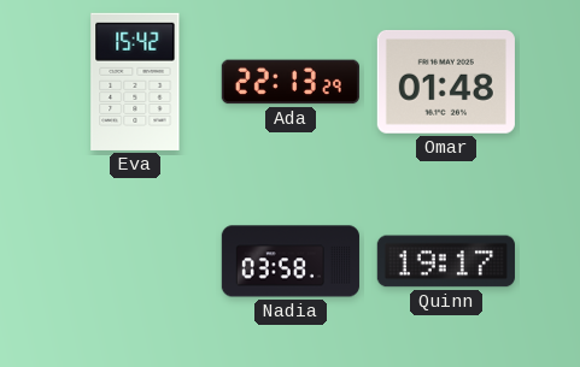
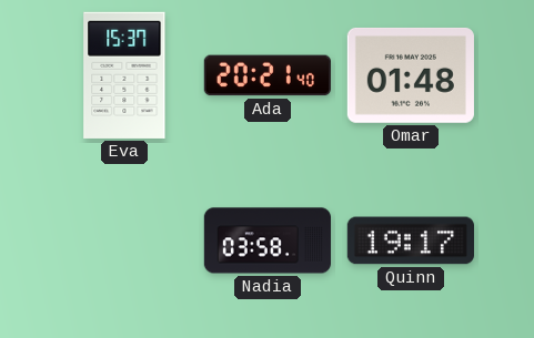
Eva: 15:42 -> 15:37
Ada: 22:13 -> 20:21
